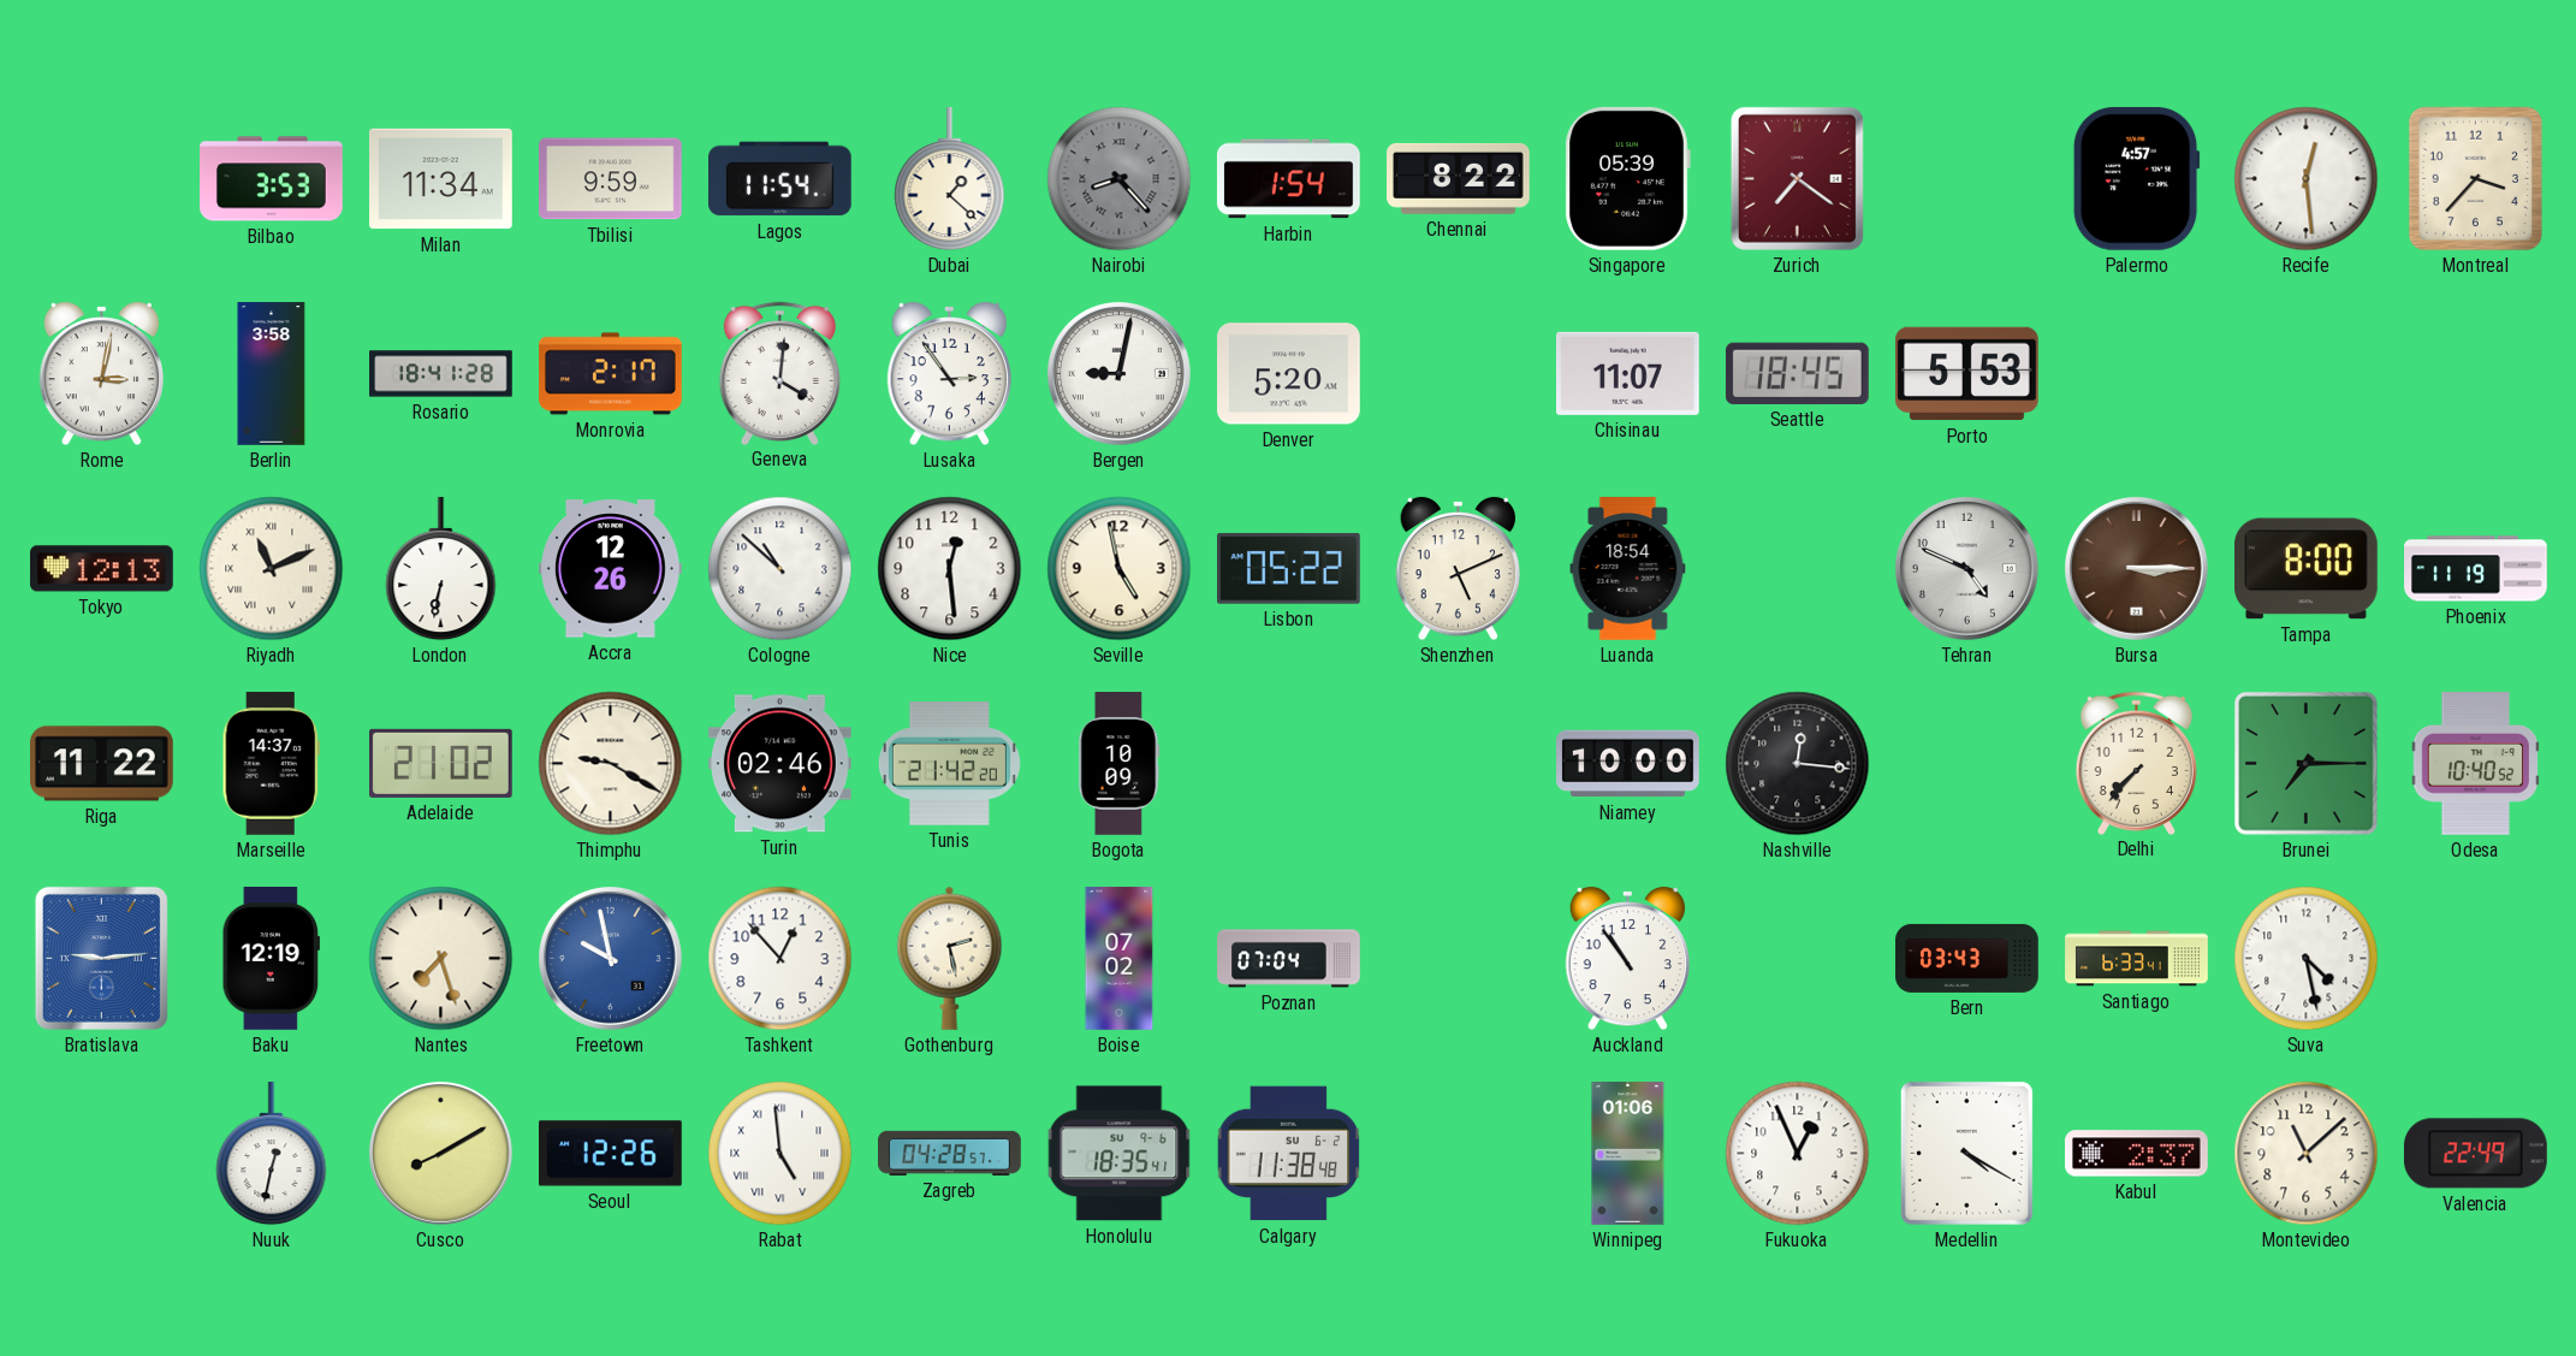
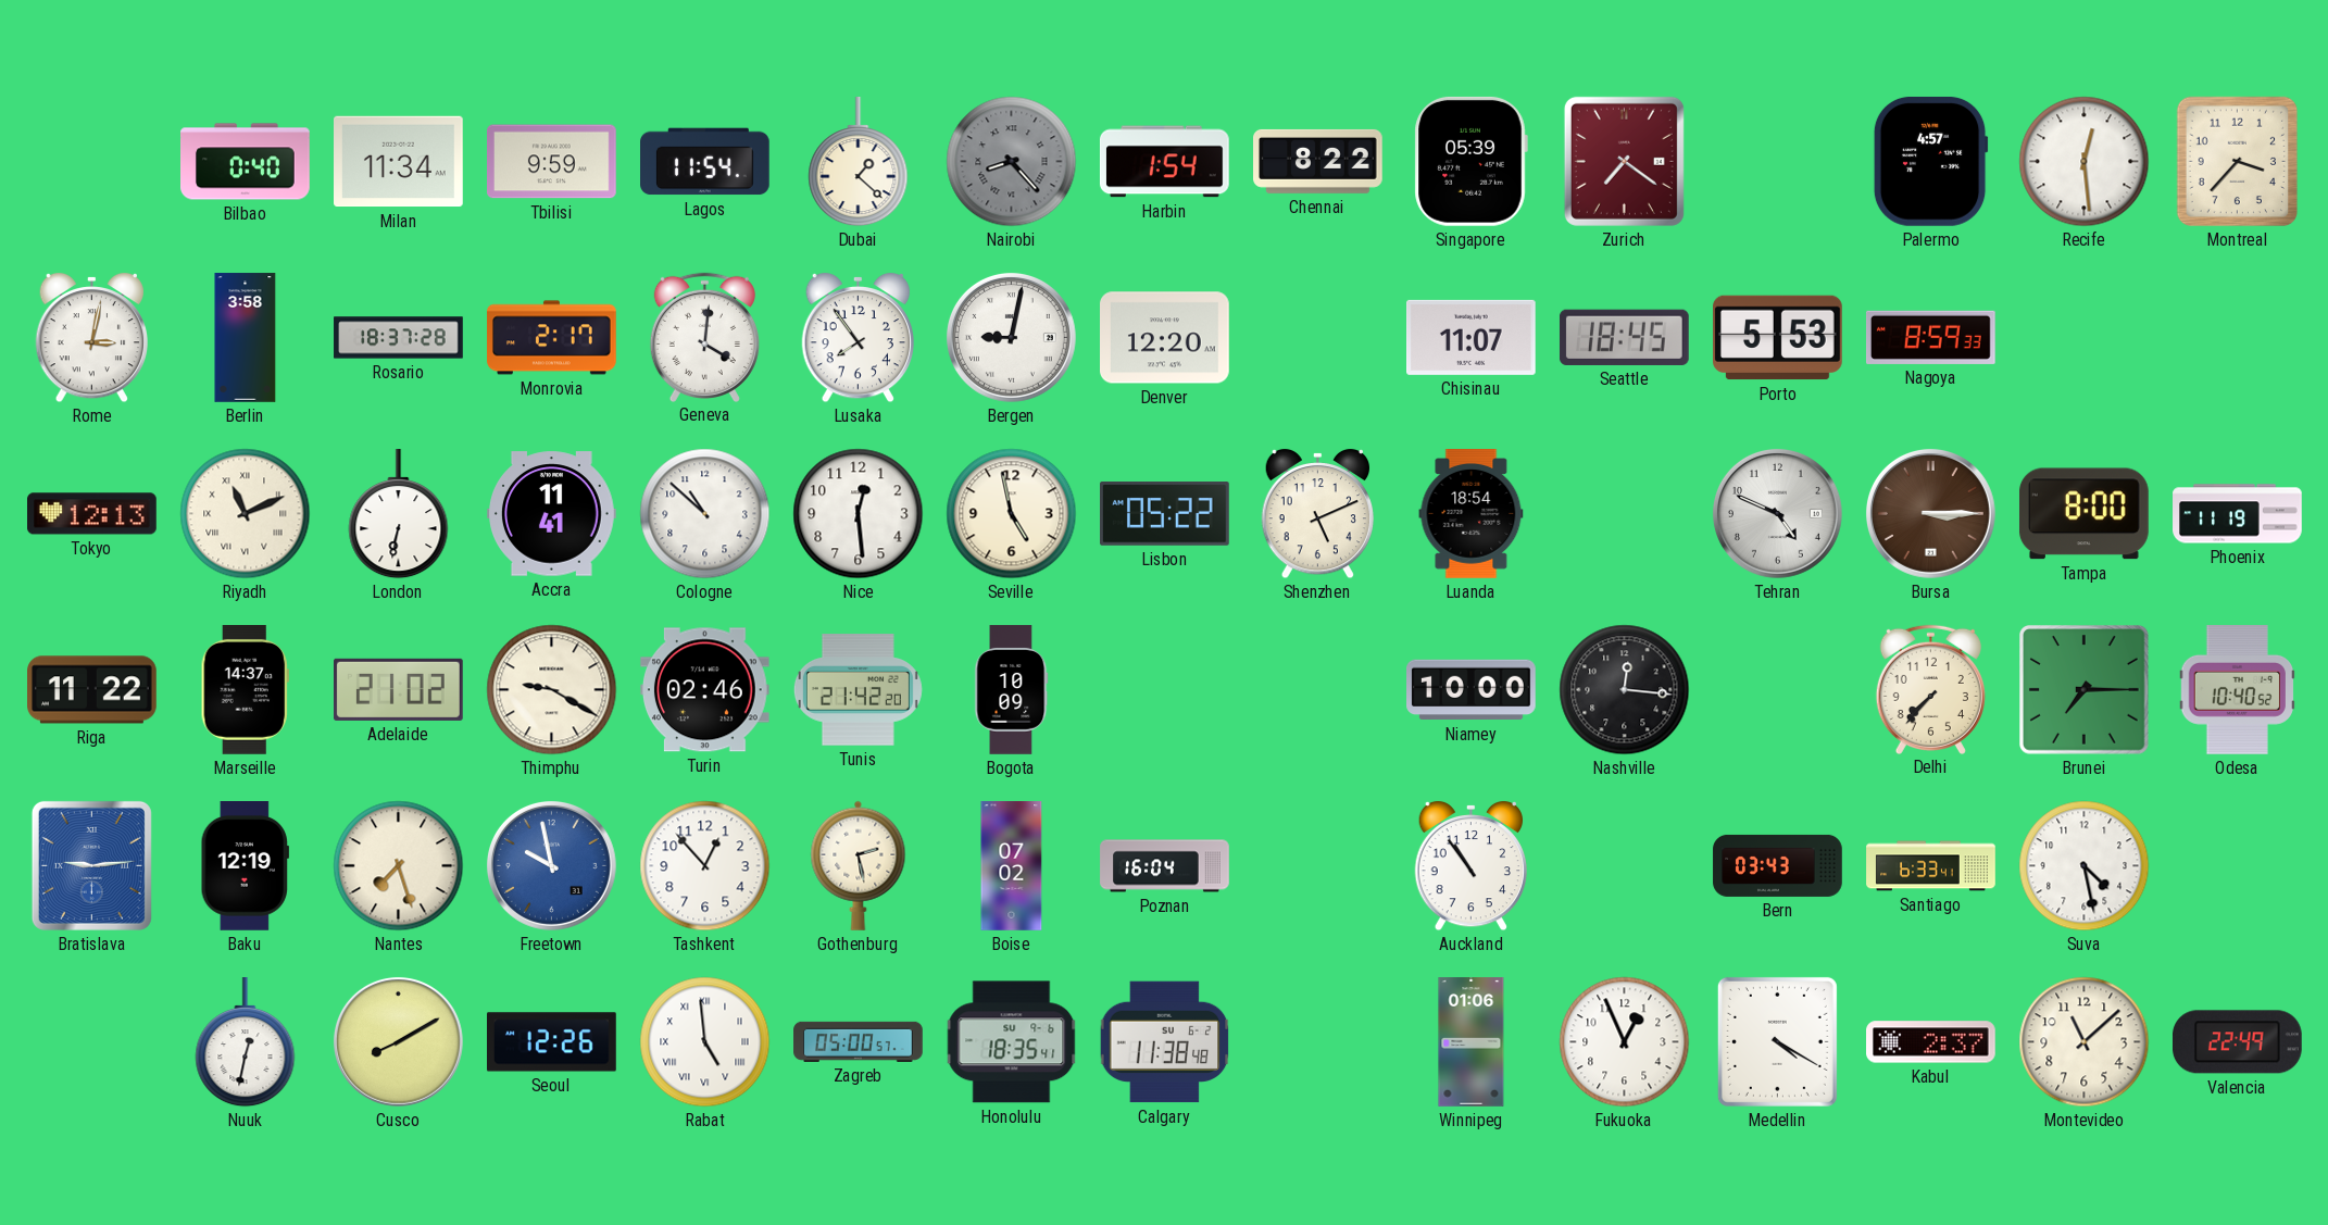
Bilbao: 3:53 -> 0:40
Rosario: 18:41 -> 18:37
Lusaka: 2:54 -> 7:54
Denver: 5:20 -> 12:20
Nagoya: none -> 8:59
Accra: 12:26 -> 11:41
Poznan: 07:04 -> 16:04
Zagreb: 04:28 -> 05:00
